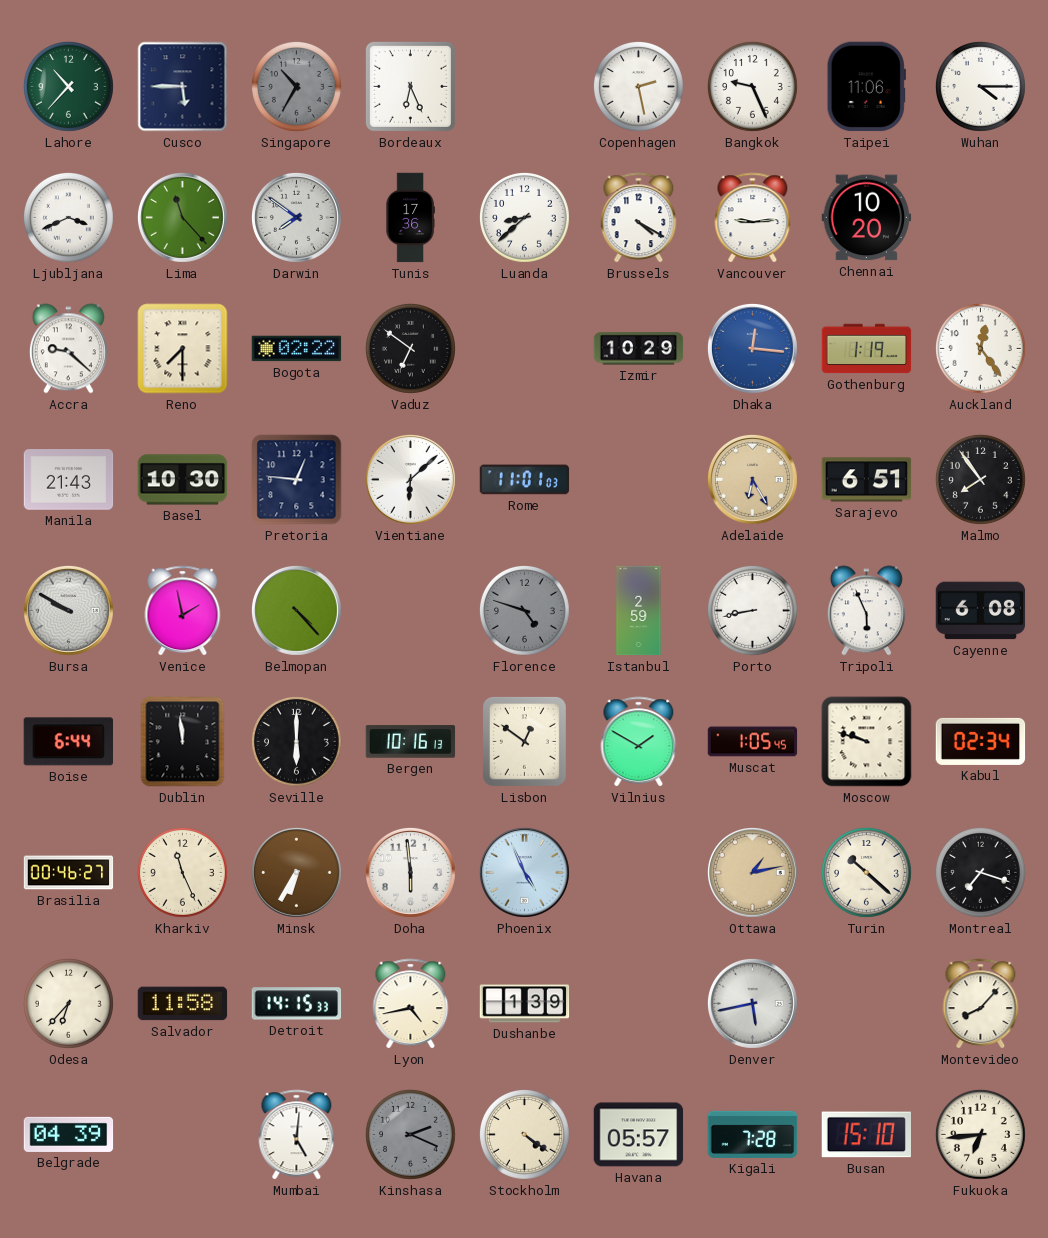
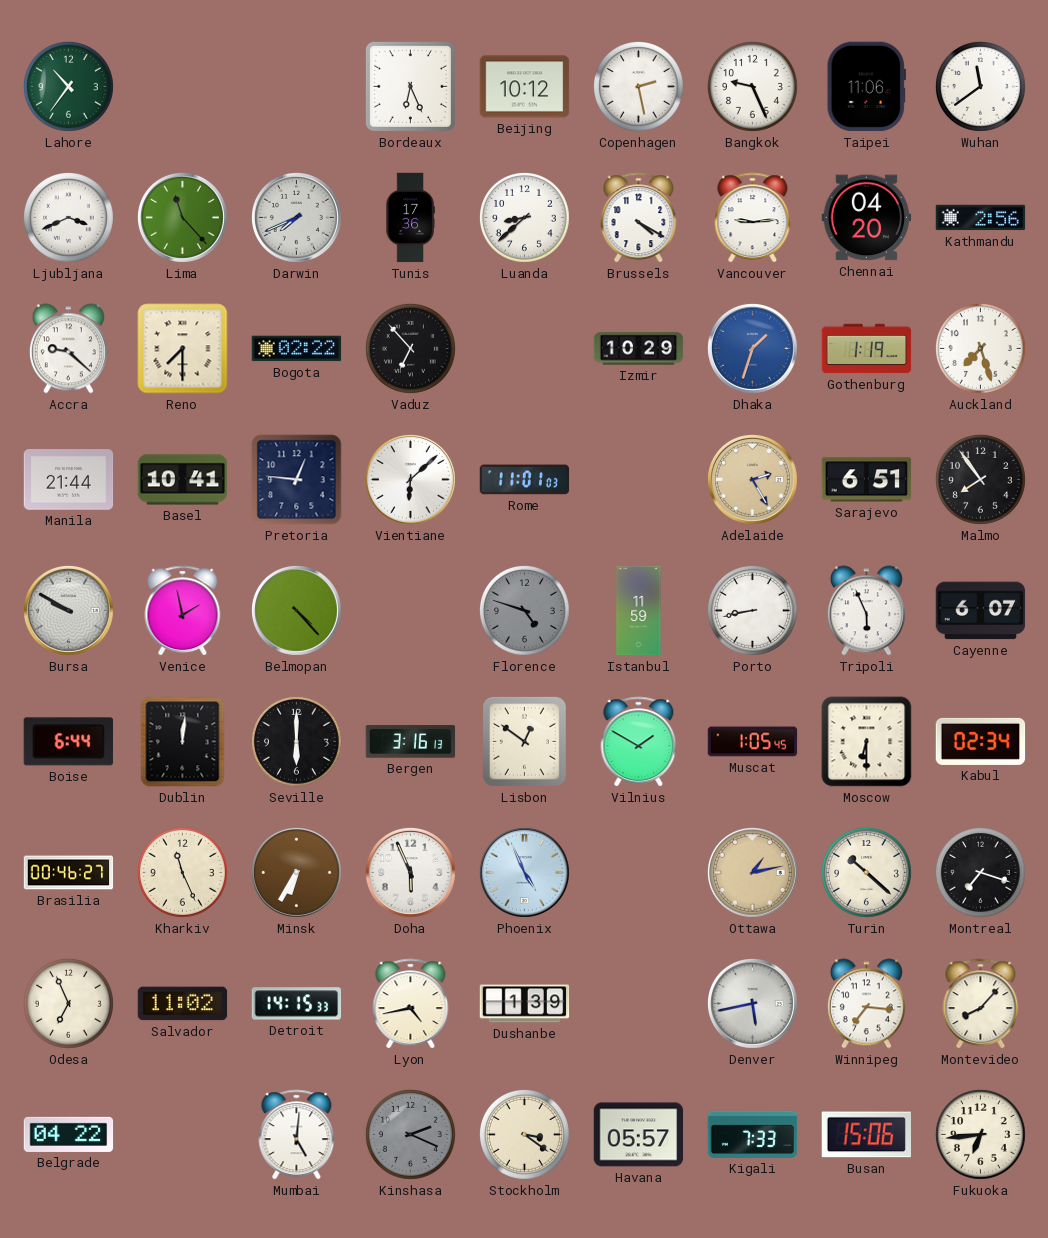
Lahore: 10:37 -> 10:36
Cusco: 5:45 -> none
Singapore: 10:35 -> none
Beijing: none -> 10:12
Wuhan: 4:15 -> 11:39
Darwin: 7:51 -> 7:41
Chennai: 10:20 -> 04:20
Kathmandu: none -> 2:56
Vaduz: 6:51 -> 6:53
Dhaka: 12:16 -> 1:33
Auckland: 12:24 -> 7:27
Manila: 21:43 -> 21:44
Basel: 10:30 -> 10:41
Adelaide: 6:25 -> 2:25
Istanbul: 2:59 -> 11:59
Cayenne: 6:08 -> 6:07
Dublin: 11:59 -> 12:01
Bergen: 10:16 -> 3:16
Moscow: 9:48 -> 6:30
Doha: 5:59 -> 5:56
Odesa: 6:37 -> 6:56
Salvador: 11:58 -> 11:02
Winnipeg: none -> 7:16
Belgrade: 04:39 -> 04:22
Stockholm: 4:21 -> 3:21
Kigali: 7:28 -> 7:33
Busan: 15:10 -> 15:06
